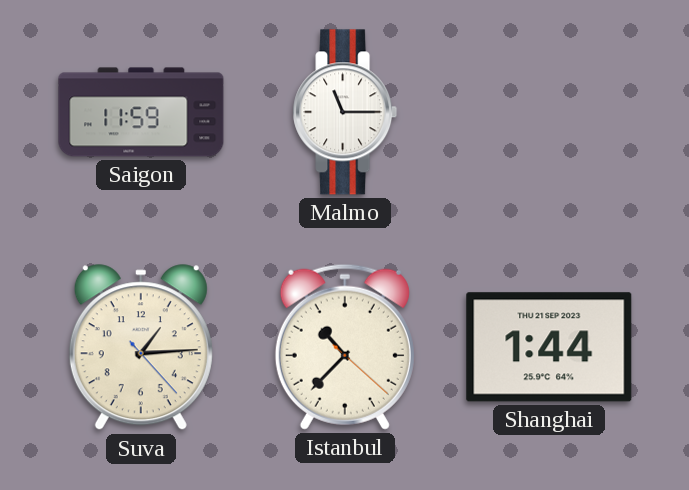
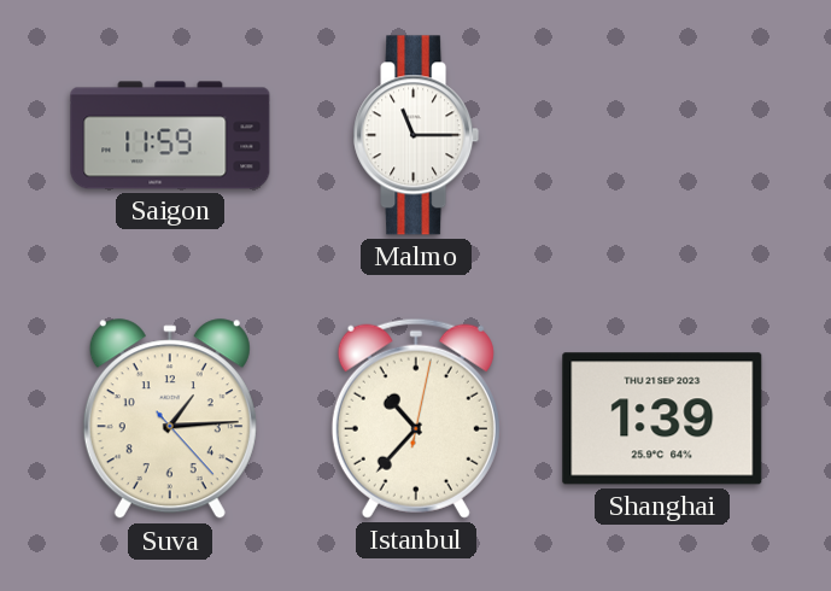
Istanbul: 10:37:22 -> 10:37:02
Shanghai: 1:44 -> 1:39
